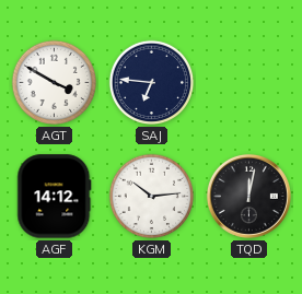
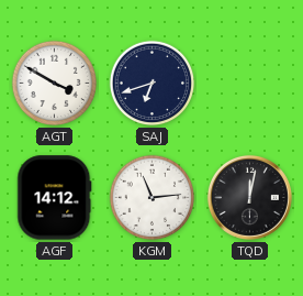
SAJ: 6:46 -> 6:42
KGM: 10:14 -> 11:14
